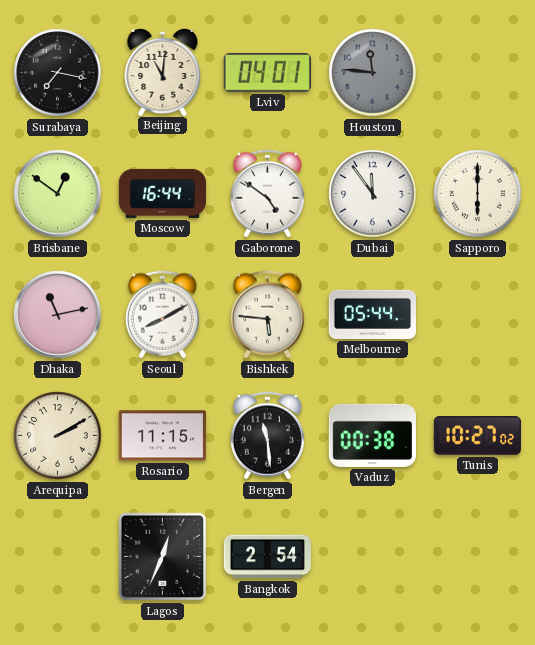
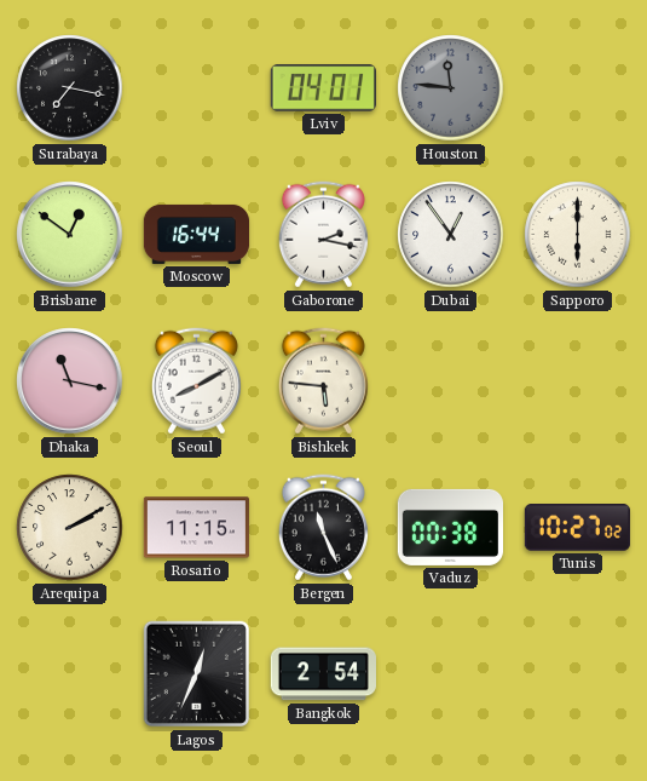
Beijing: 11:01 -> none
Gaborone: 4:51 -> 2:17
Dubai: 11:54 -> 12:54
Dhaka: 11:13 -> 11:17
Melbourne: 05:44 -> none
Bergen: 11:29 -> 11:26
